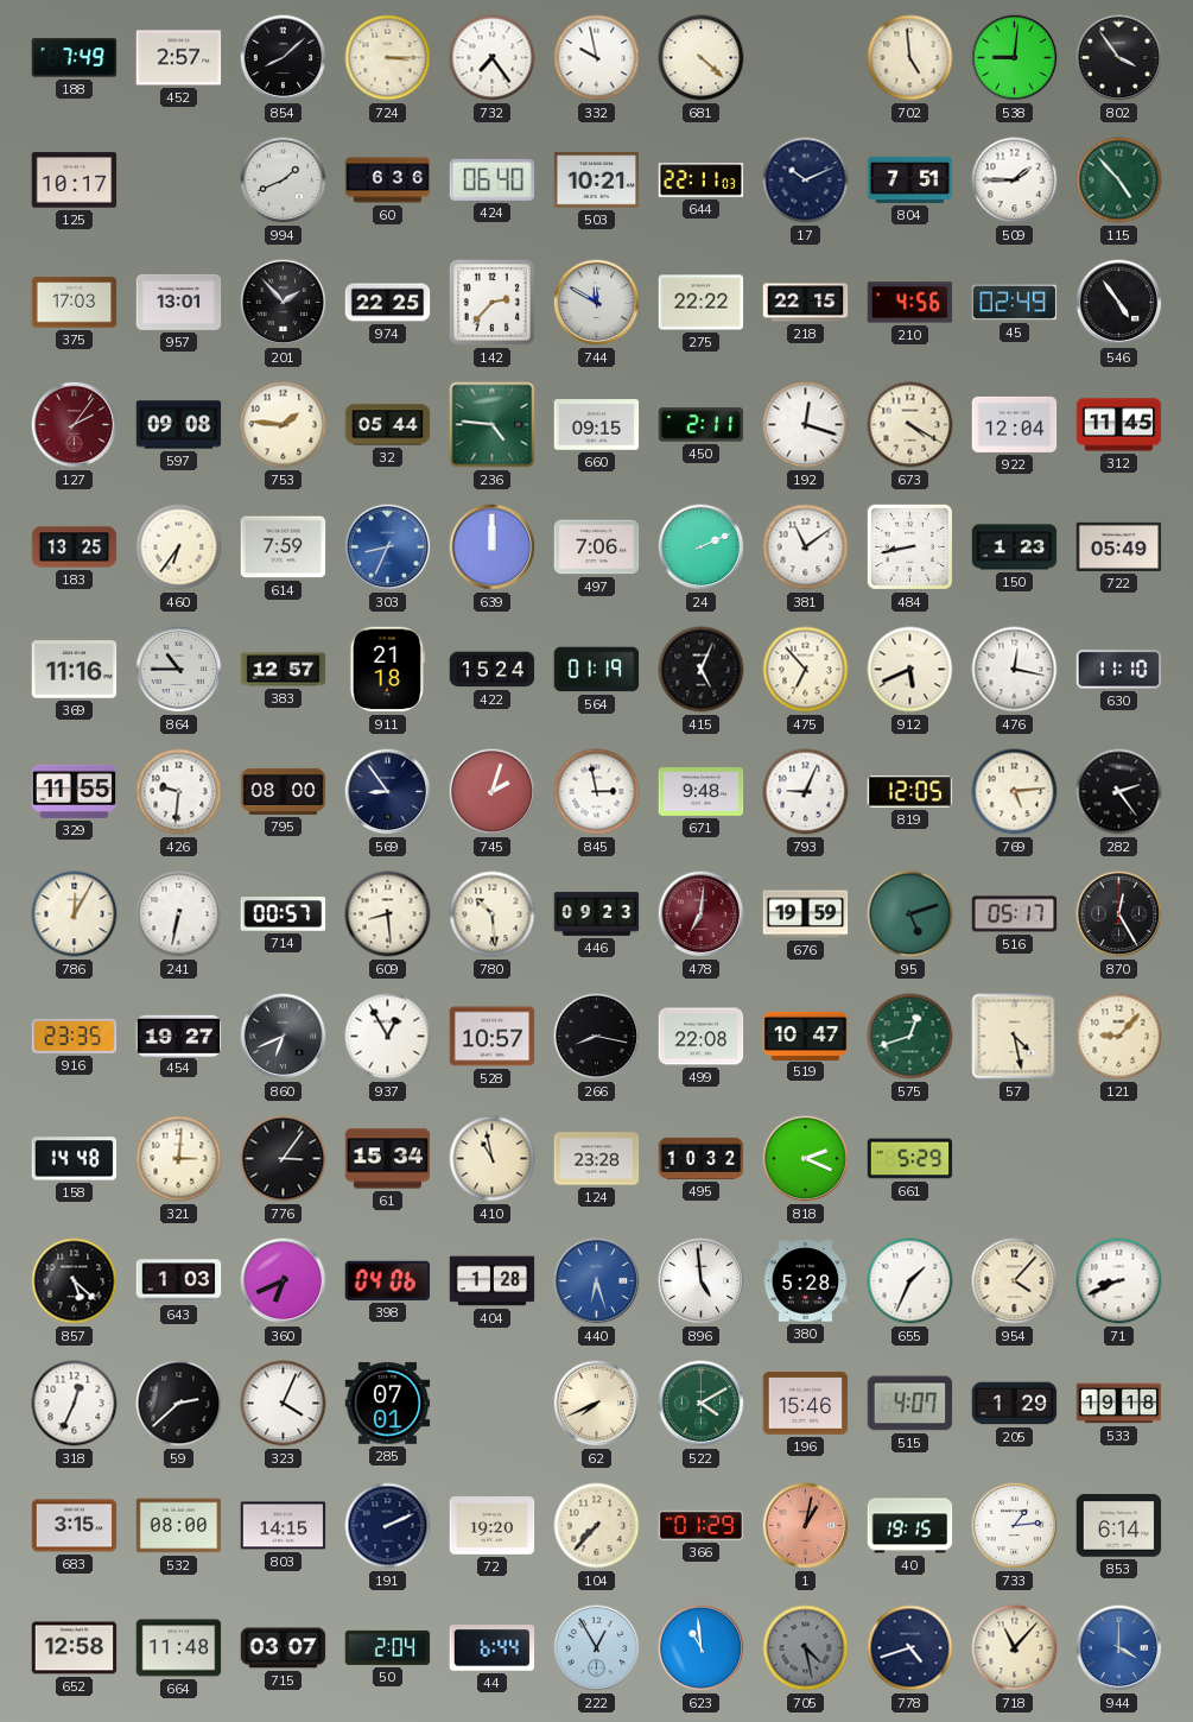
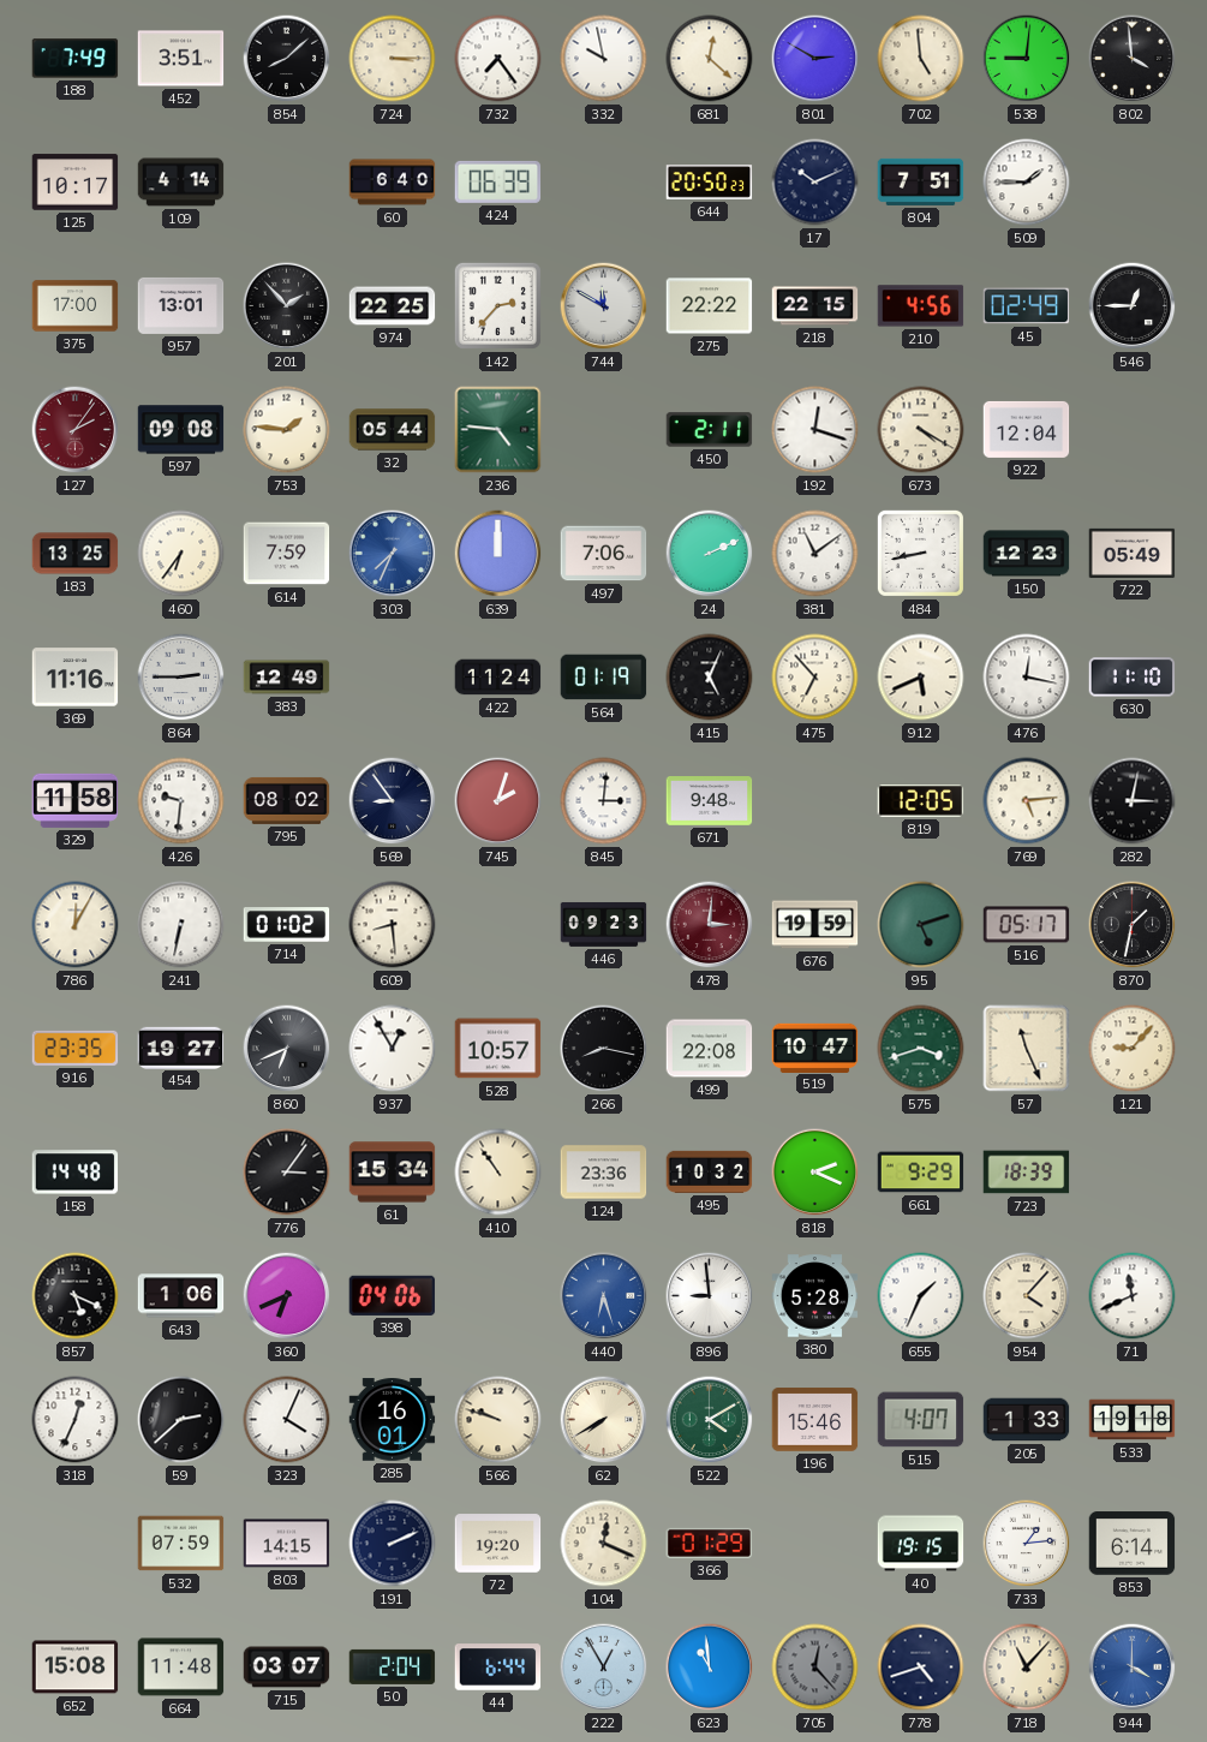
452: 2:57 -> 3:51
681: 4:22 -> 12:22
801: none -> 2:50
802: 3:54 -> 3:59
109: none -> 4:14
994: 1:41 -> none
60: 6:36 -> 6:40
424: 06:40 -> 06:39
503: 10:21 -> none
644: 22:11 -> 20:50
115: 4:53 -> none
375: 17:03 -> 17:00
546: 4:54 -> 12:45
660: 09:15 -> none
312: 11:45 -> none
303: 8:34 -> 7:34
150: 1:23 -> 12:23
864: 10:45 -> 2:45
383: 12:57 -> 12:49
911: 21:18 -> none
422: 15:24 -> 11:24
329: 11:55 -> 11:58
795: 08:00 -> 08:02
845: 2:58 -> 3:01
793: 9:04 -> none
282: 2:24 -> 3:02
714: 00:57 -> 01:02
780: 10:29 -> none
478: 7:01 -> 3:01
870: 12:25 -> 1:32
575: 12:42 -> 3:42
57: 4:28 -> 11:26
321: 3:01 -> none
410: 10:58 -> 10:54
124: 23:28 -> 23:36
661: 5:29 -> 9:29
723: none -> 18:39
857: 5:22 -> 5:19
643: 1:03 -> 1:06
404: 1:28 -> none
896: 4:59 -> 8:59
71: 8:41 -> 11:41
285: 07:01 -> 16:01
566: none -> 9:48
62: 7:41 -> 7:40
205: 1:29 -> 1:33
683: 3:15 -> none
532: 08:00 -> 07:59
104: 7:37 -> 12:19
1: 1:02 -> none
652: 12:58 -> 15:08
705: 4:28 -> 12:23
